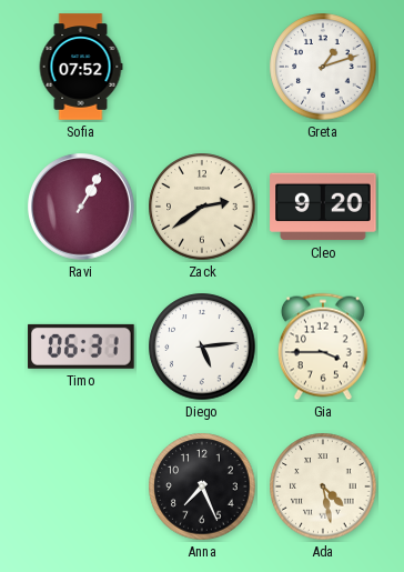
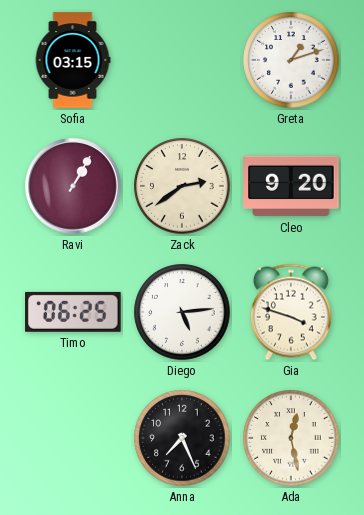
Sofia: 07:52 -> 03:15
Timo: 06:31 -> 06:25
Gia: 3:45 -> 3:48
Ada: 4:28 -> 12:28
